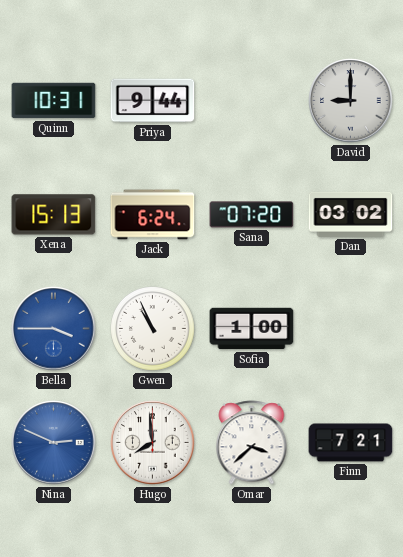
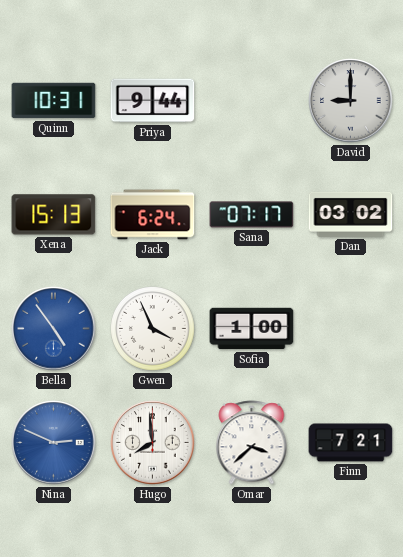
Sana: 07:20 -> 07:17
Bella: 3:45 -> 4:54
Gwen: 10:56 -> 3:56
